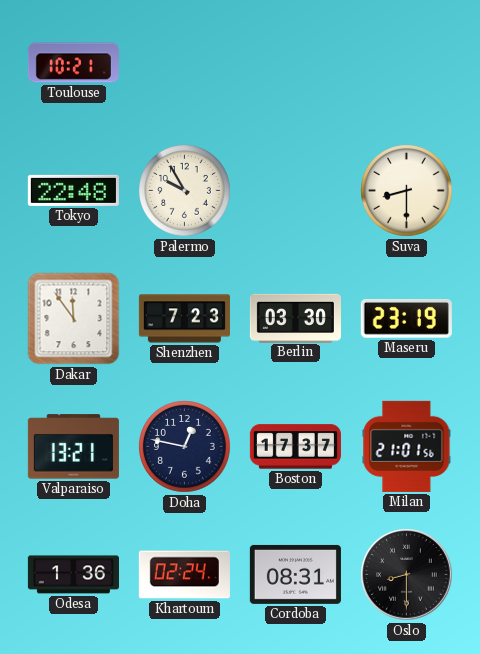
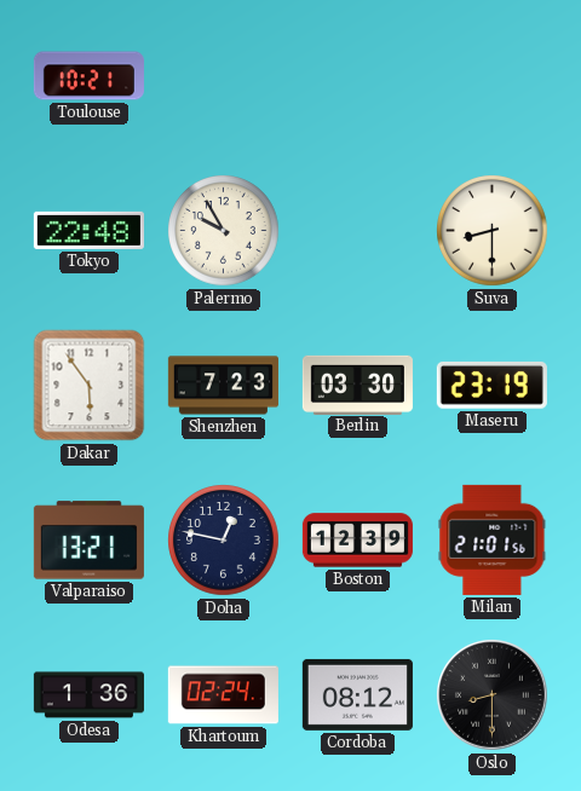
Dakar: 11:54 -> 5:54
Boston: 17:37 -> 12:39
Cordoba: 08:31 -> 08:12
